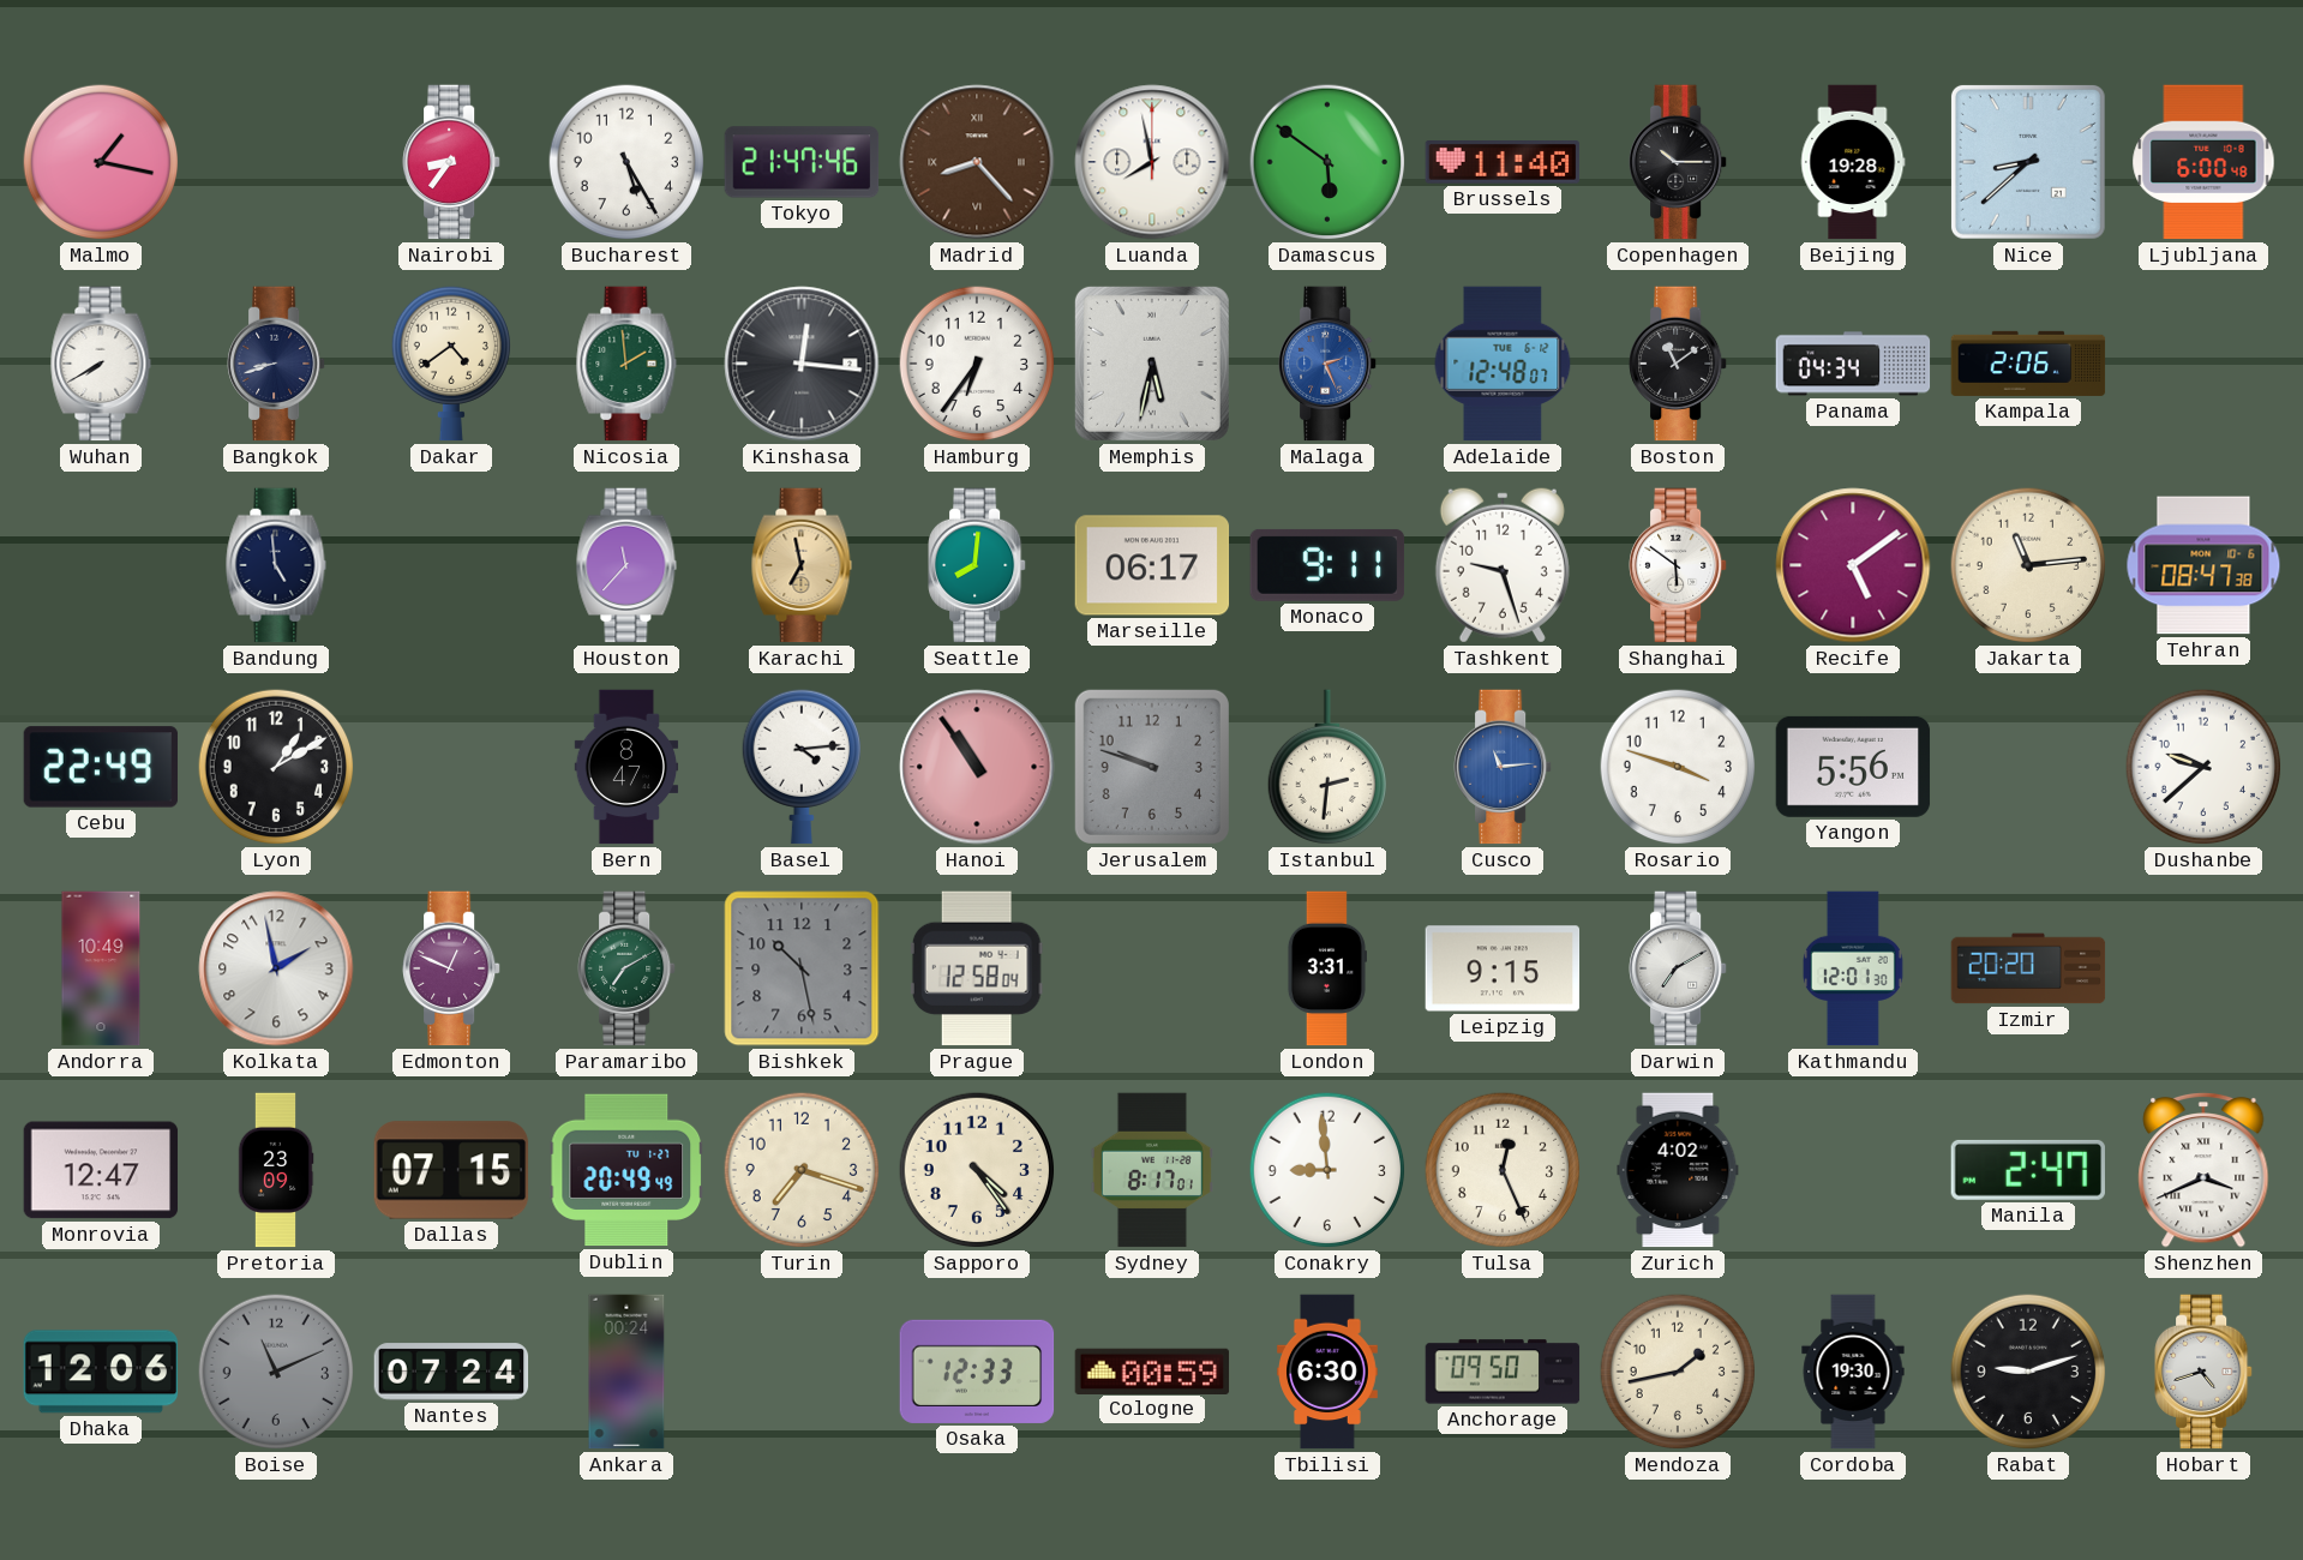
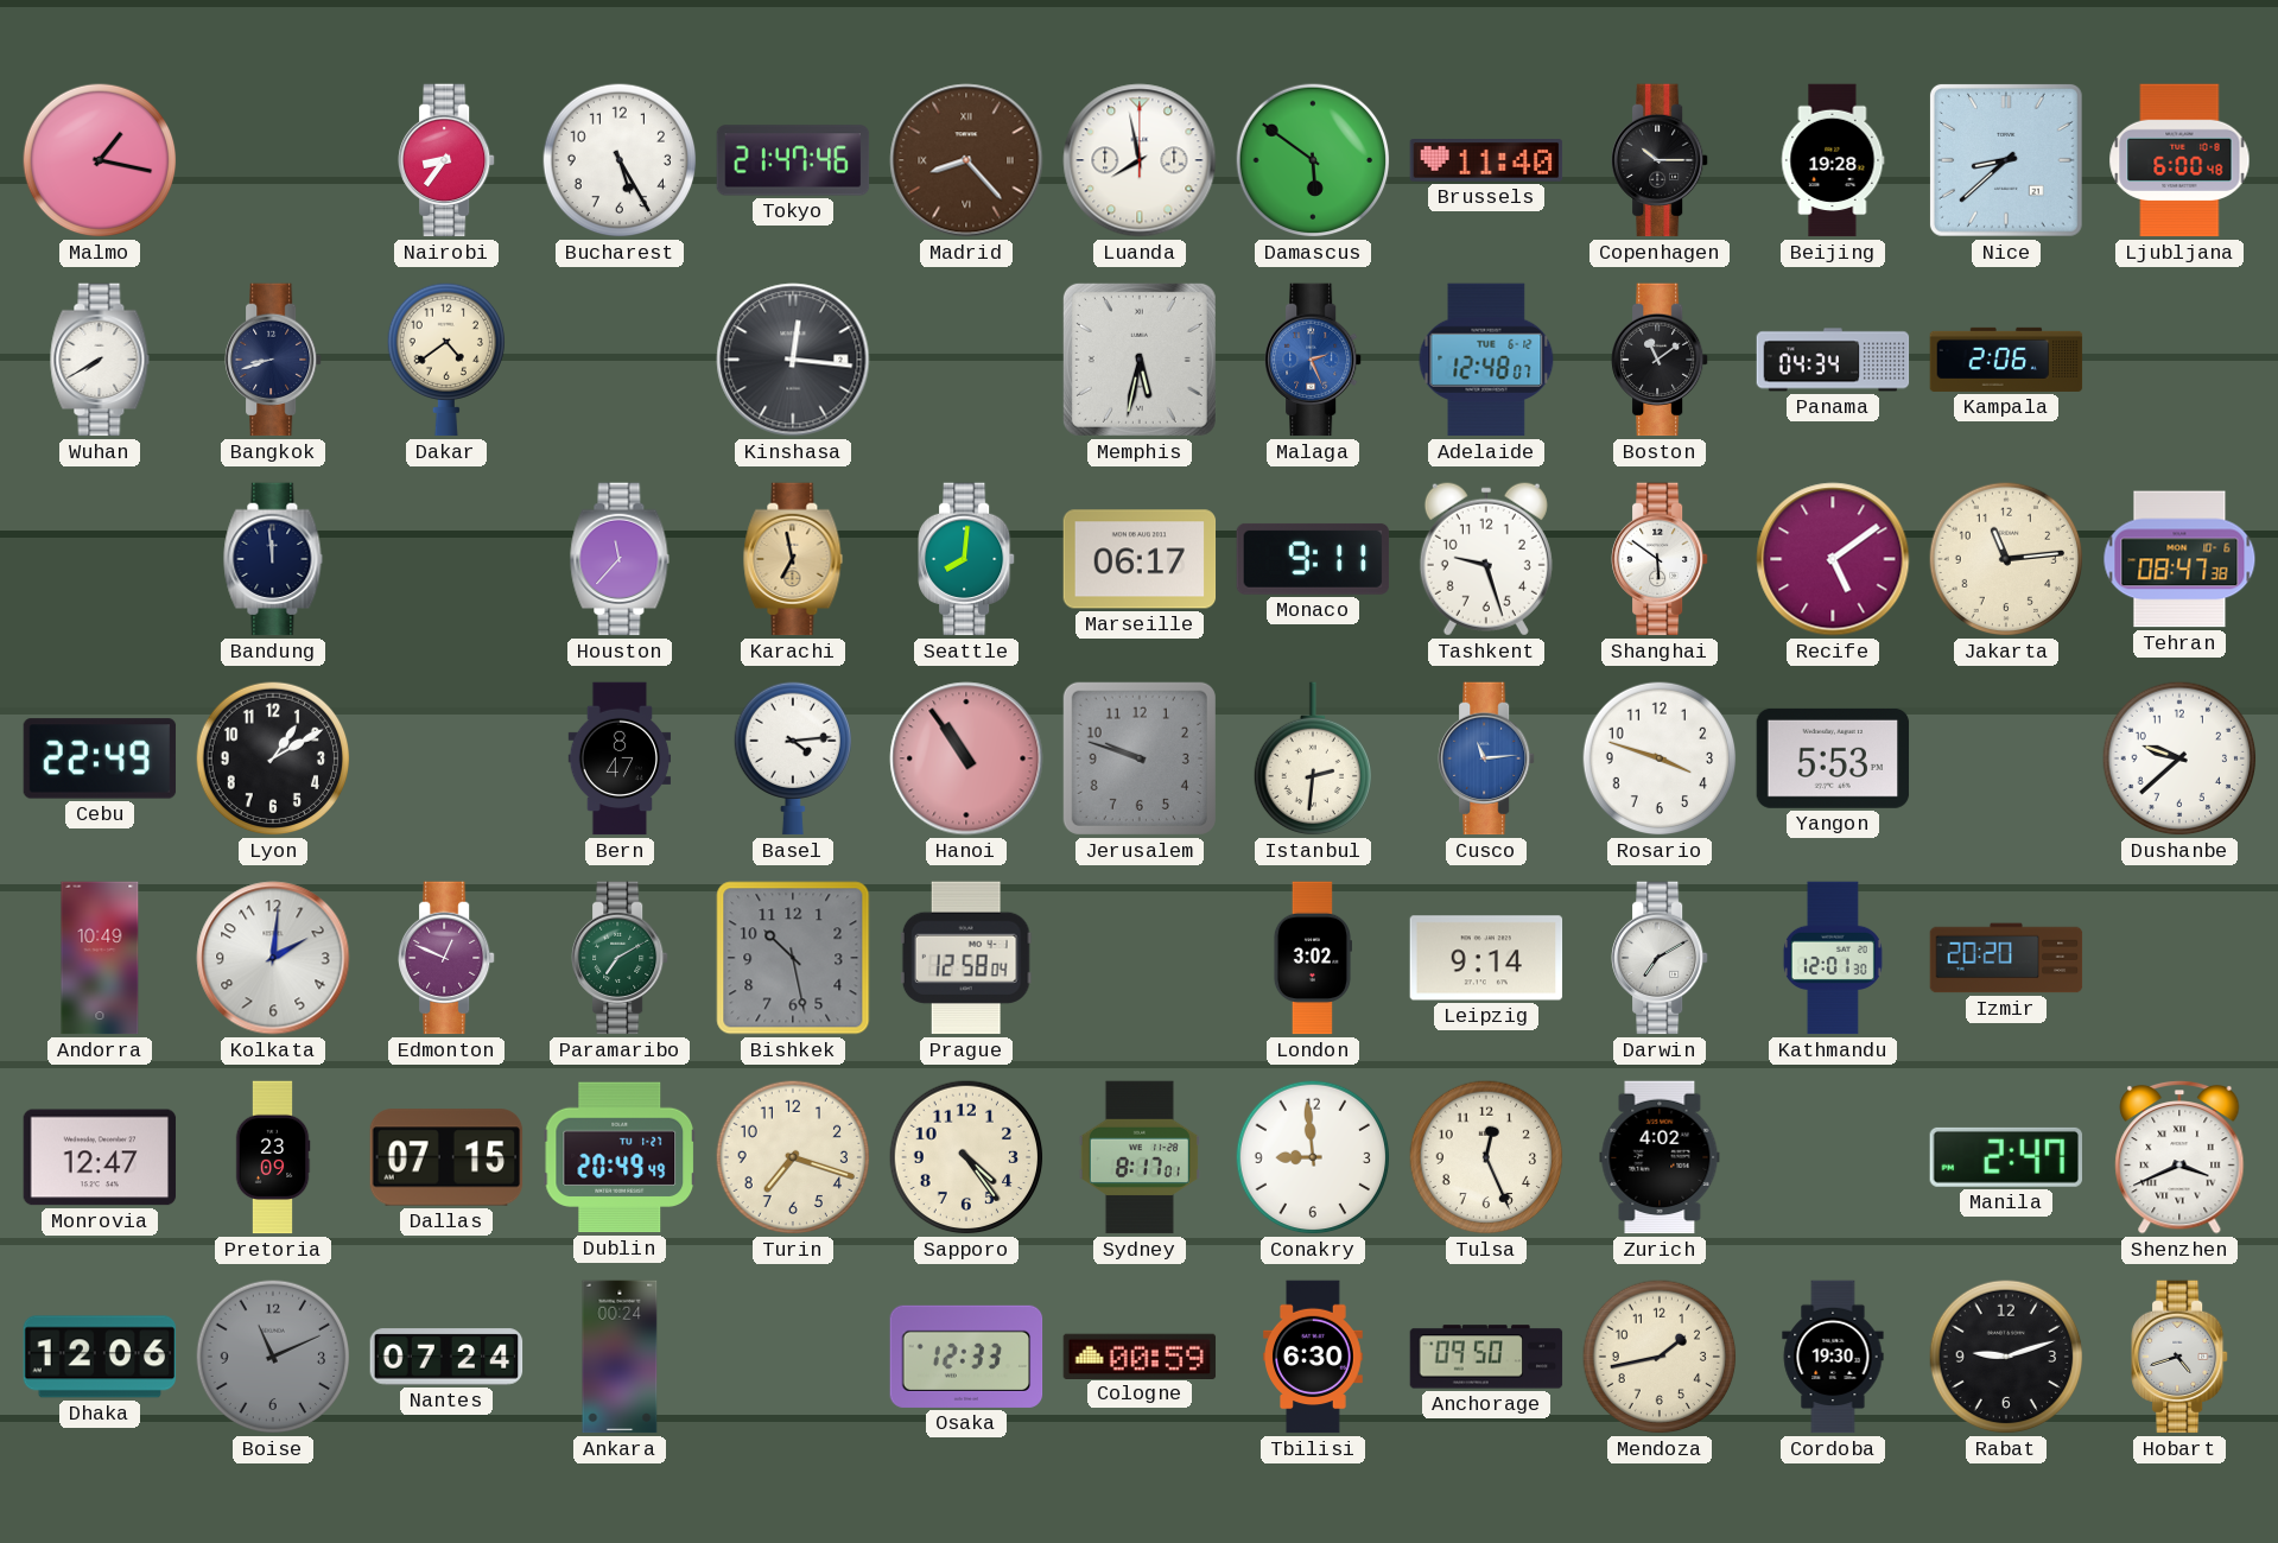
Nicosia: 1:59 -> none
Hamburg: 6:36 -> none
Bandung: 4:59 -> 11:59
Yangon: 5:56 -> 5:53
Kolkata: 1:58 -> 2:01
London: 3:31 -> 3:02
Leipzig: 9:15 -> 9:14
